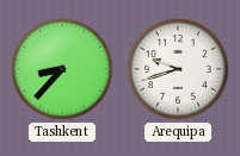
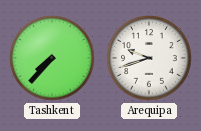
Tashkent: 8:37 -> 7:37
